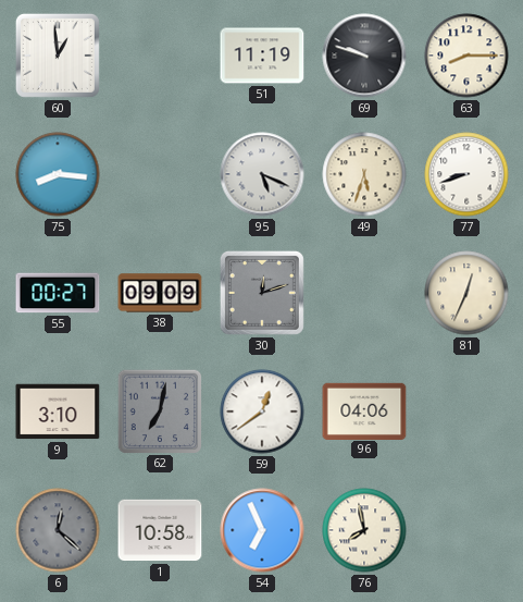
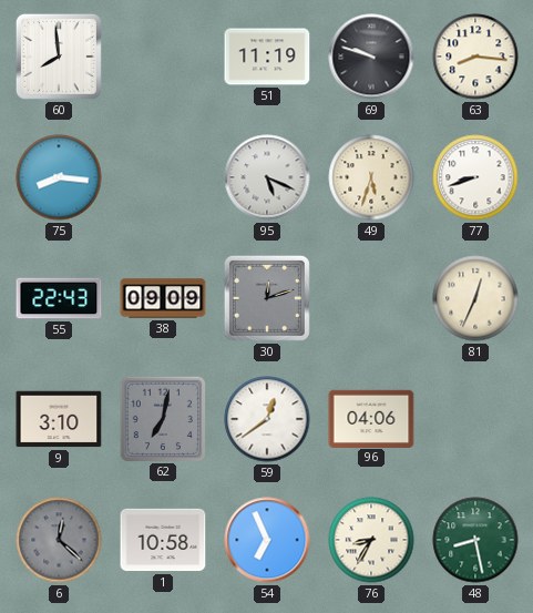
60: 12:59 -> 7:59
63: 8:15 -> 8:16
55: 00:27 -> 22:43
76: 7:58 -> 8:35
48: none -> 8:28
